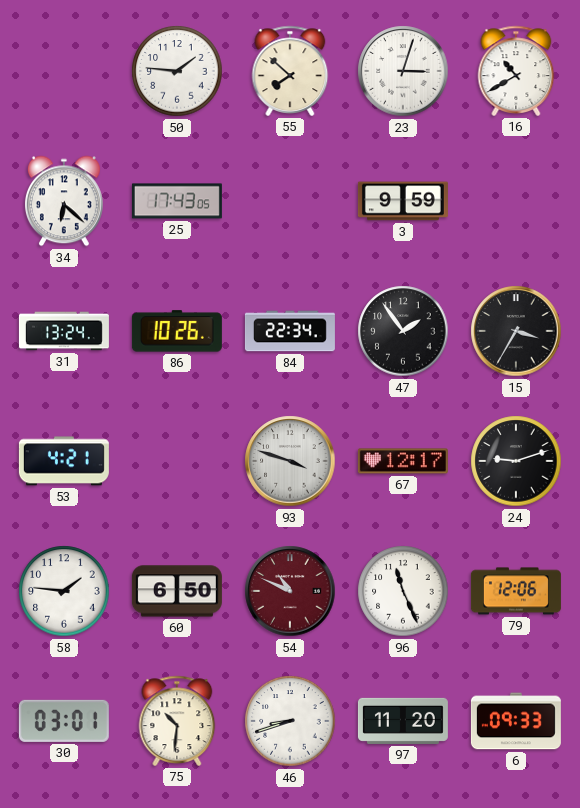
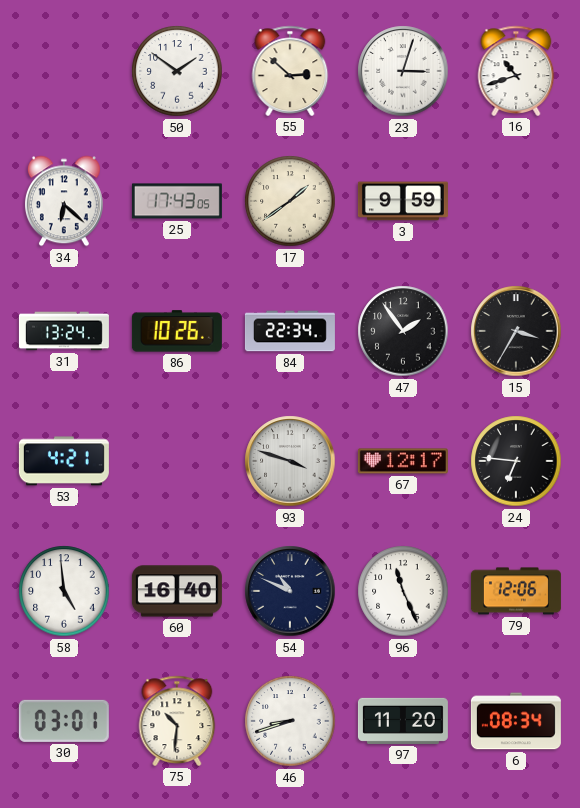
50: 1:46 -> 1:51
55: 7:52 -> 2:52
16: 10:40 -> 10:42
17: none -> 1:39
24: 9:12 -> 6:46
58: 1:46 -> 4:59
60: 6:50 -> 16:40
54 dial: burgundy -> navy
6: 09:33 -> 08:34
